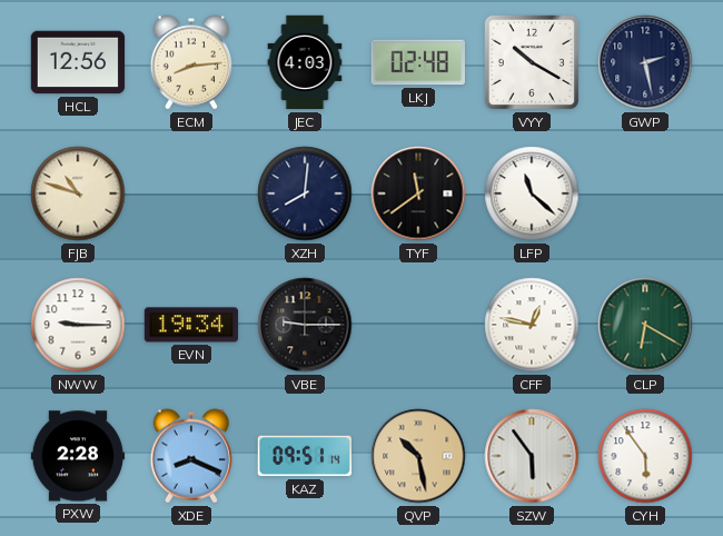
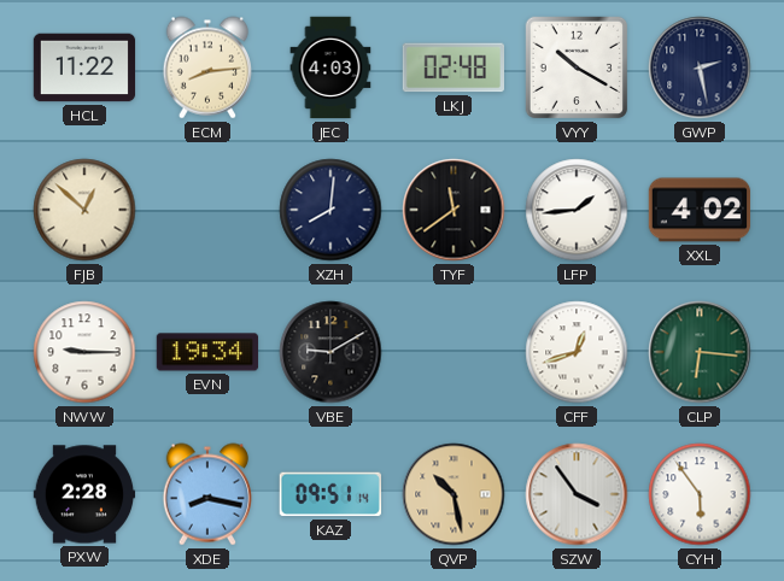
HCL: 12:56 -> 11:22
FJB: 10:48 -> 12:52
LFP: 11:22 -> 1:44
XXL: none -> 4:02
VBE: 9:15 -> 9:10
CFF: 12:47 -> 12:42
CLP: 6:20 -> 6:16
XDE: 8:19 -> 8:17
SZW: 5:54 -> 3:54
